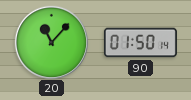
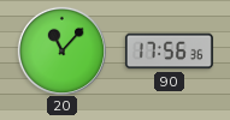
90: 01:50 -> 17:56
